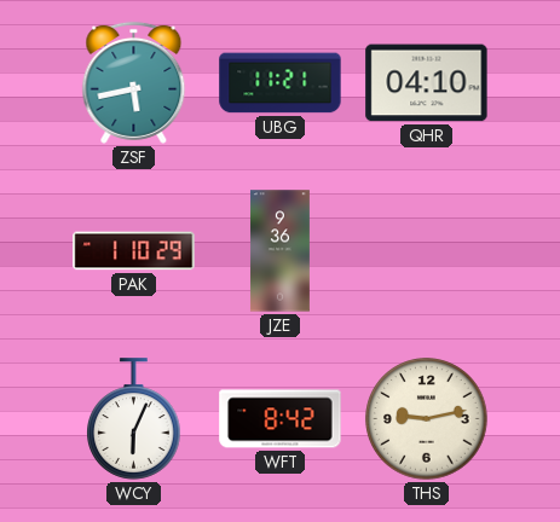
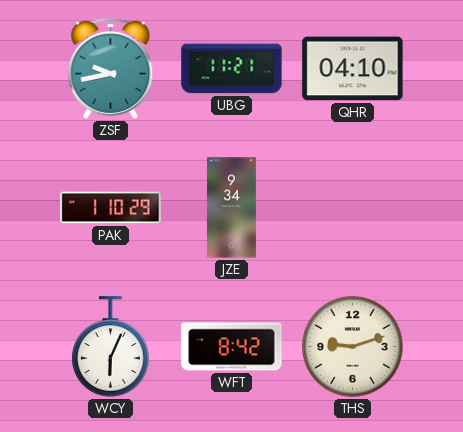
ZSF: 5:43 -> 9:43
JZE: 9:36 -> 9:34
THS: 9:13 -> 9:12
